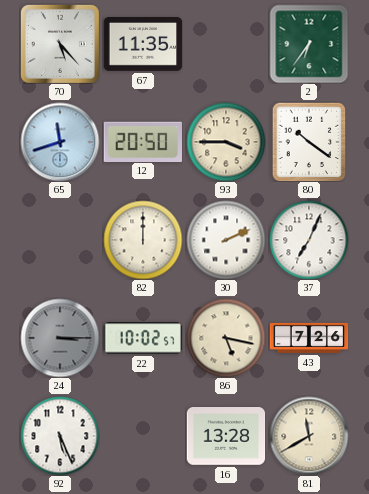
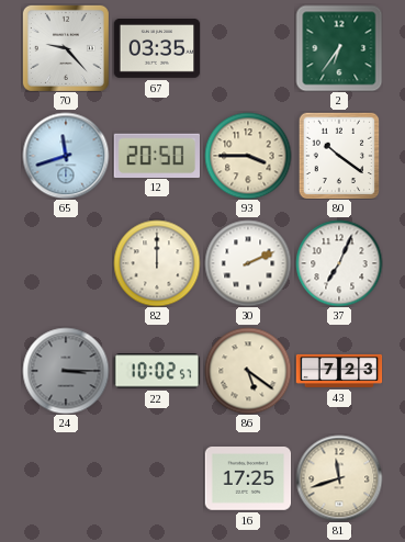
70: 5:23 -> 9:23
67: 11:35 -> 03:35
86: 5:17 -> 5:21
43: 7:26 -> 7:23
92: 5:26 -> none
16: 13:28 -> 17:25
81: 11:40 -> 11:42
